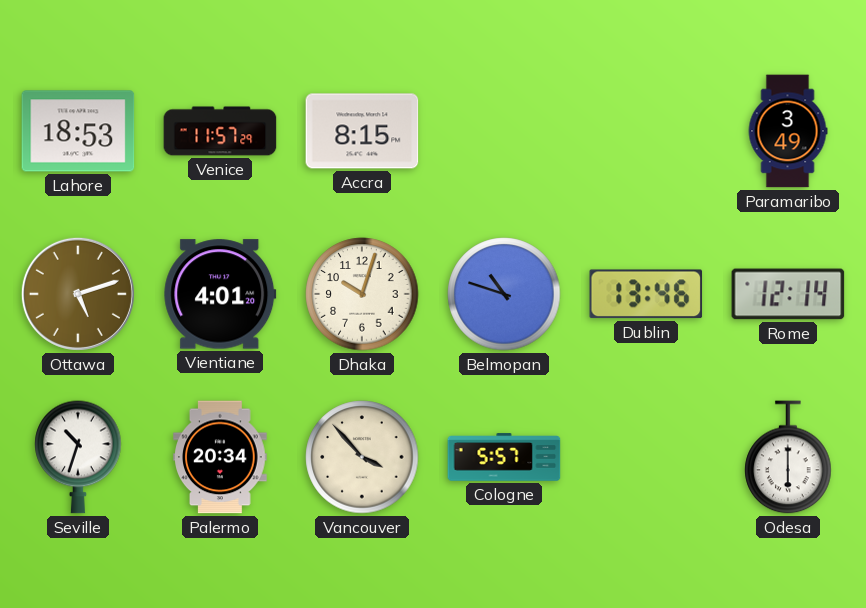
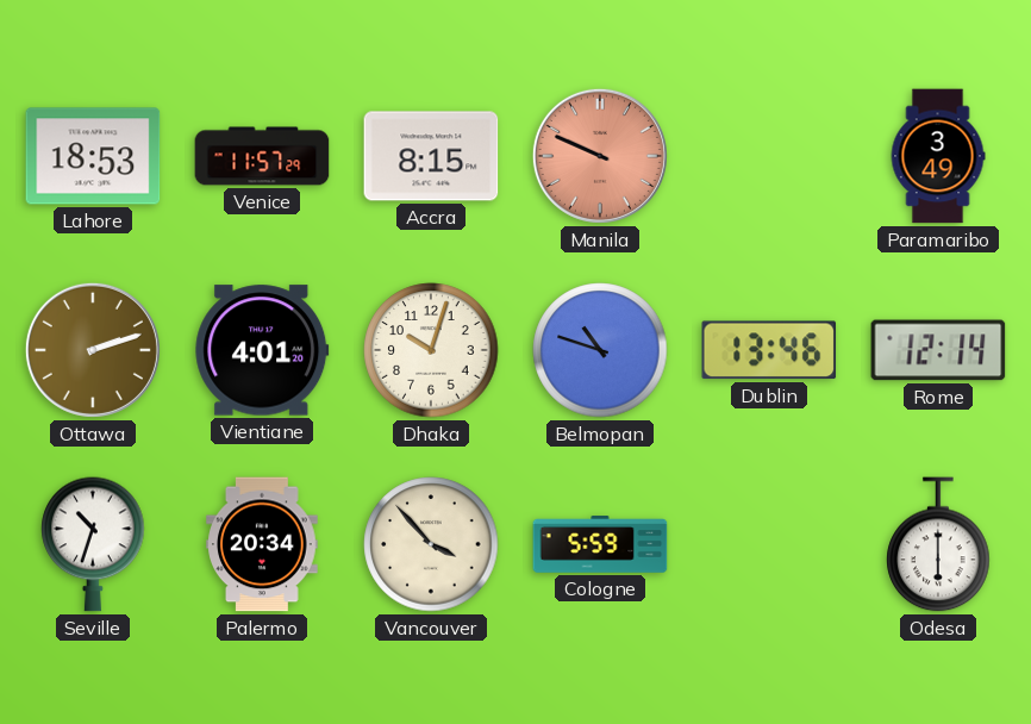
Manila: none -> 9:49
Ottawa: 5:12 -> 2:12
Cologne: 5:57 -> 5:59
